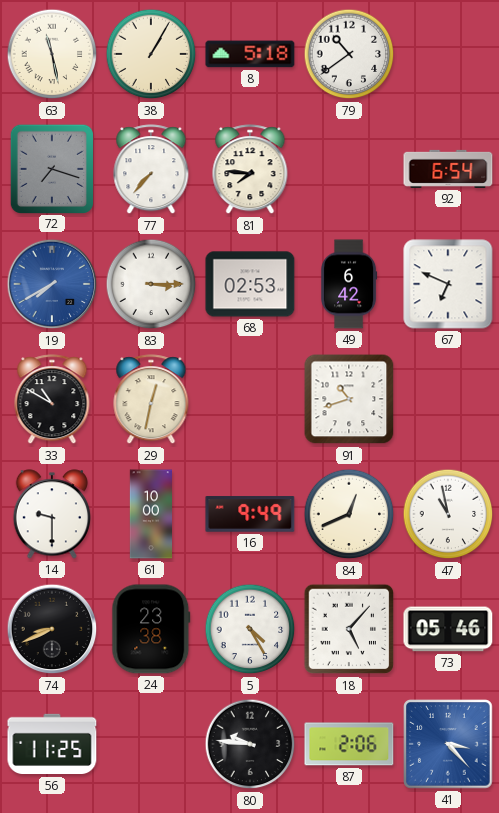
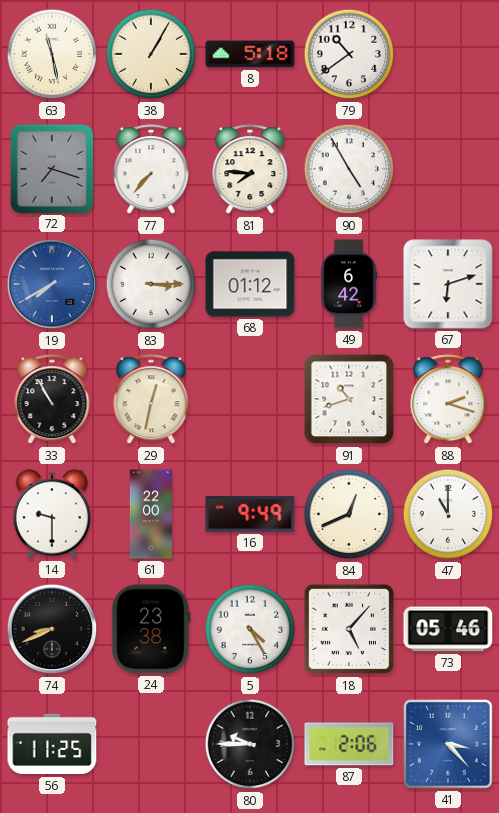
90: none -> 4:55
92: 6:54 -> none
68: 02:53 -> 01:12
67: 6:49 -> 6:12
33: 10:50 -> 10:55
88: none -> 2:18
61: 10:00 -> 22:00
47: 10:58 -> 11:00
80: 9:46 -> 9:45
